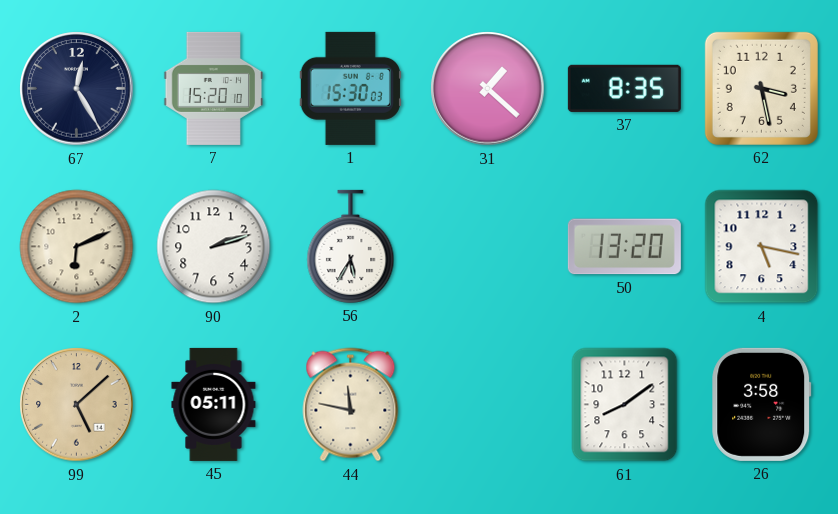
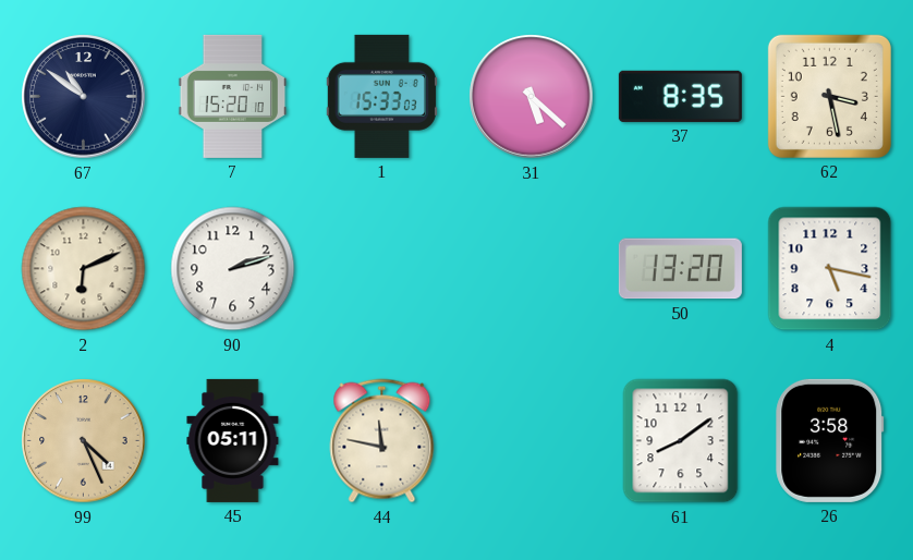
67: 12:25 -> 10:51
1: 15:30 -> 15:33
31: 1:22 -> 5:22
56: 5:35 -> none
99: 5:08 -> 4:26
